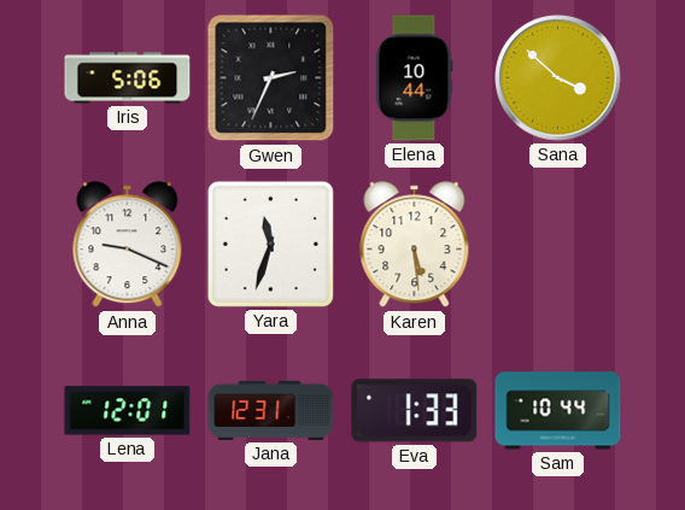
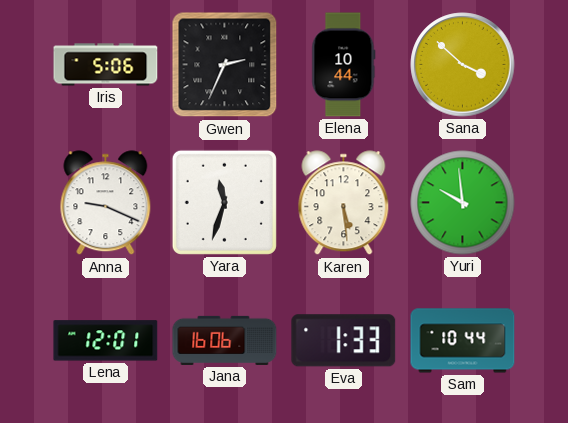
Yuri: none -> 9:59
Jana: 12:31 -> 16:06
